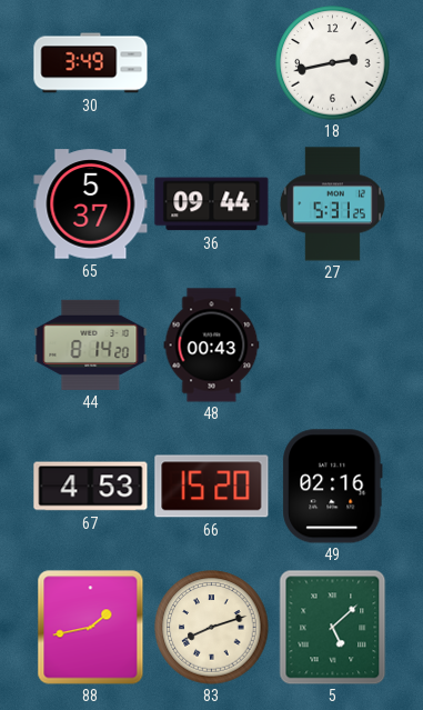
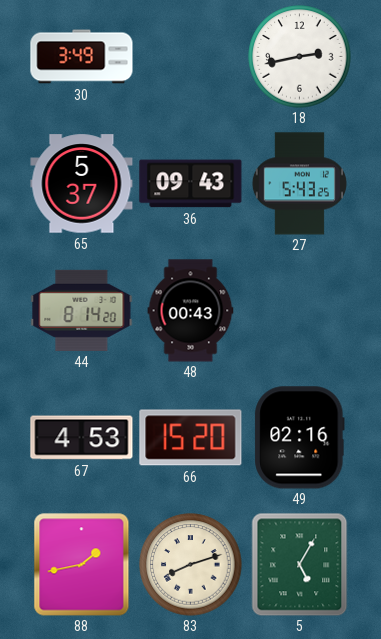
36: 09:44 -> 09:43
27: 5:31 -> 5:43
5: 5:08 -> 5:05
